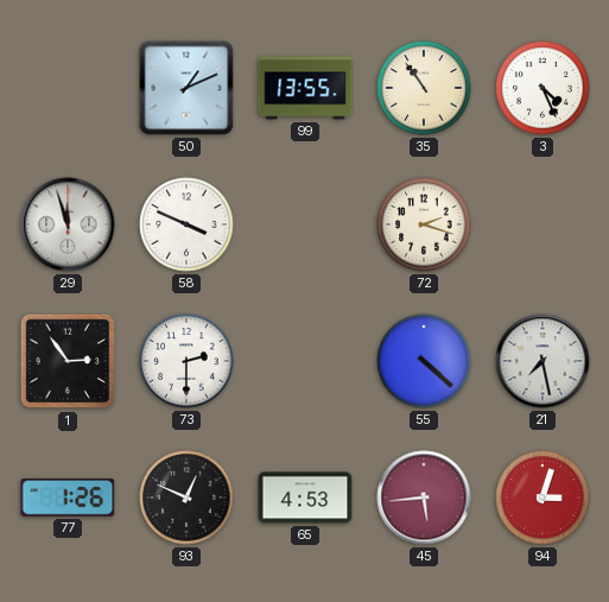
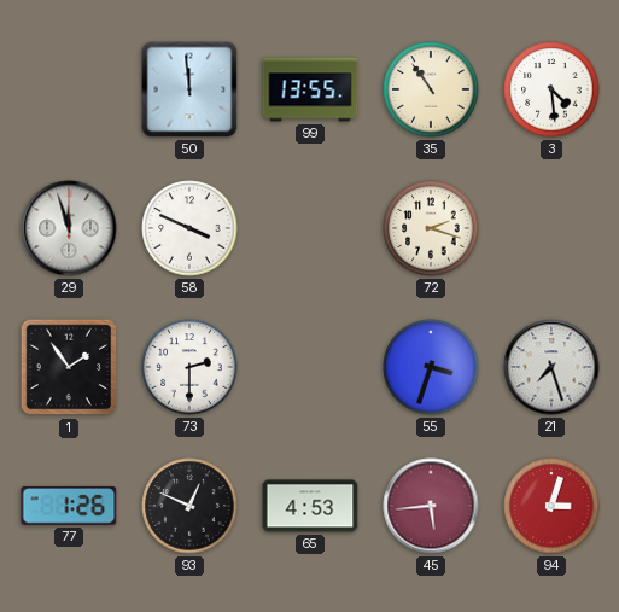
50: 1:11 -> 11:59
3: 4:26 -> 4:29
1: 2:54 -> 1:54
55: 4:22 -> 3:33
21: 7:28 -> 7:27
